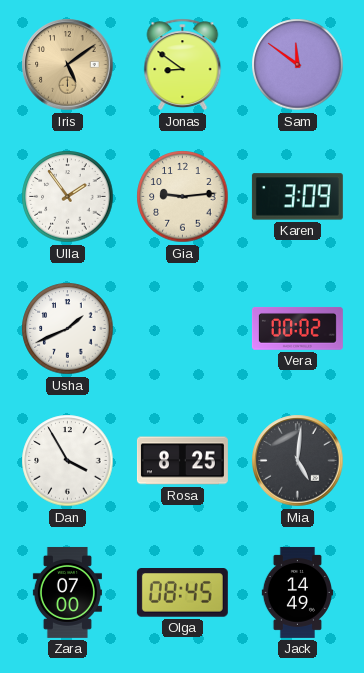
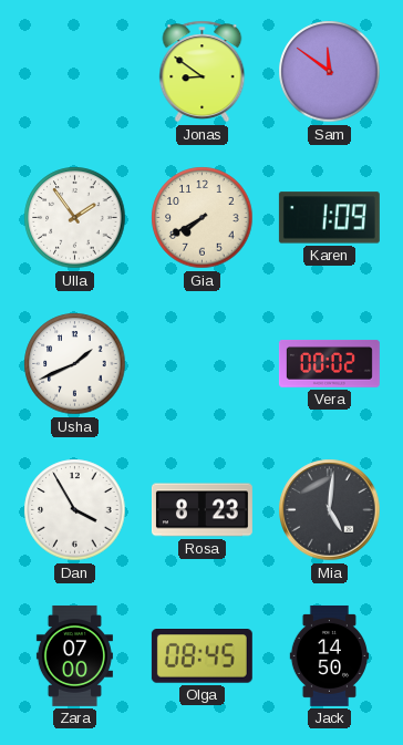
Iris: 5:09 -> none
Gia: 9:14 -> 7:40
Karen: 3:09 -> 1:09
Rosa: 8:25 -> 8:23
Jack: 14:49 -> 14:50
